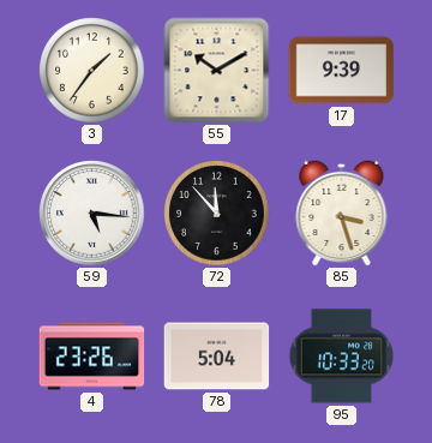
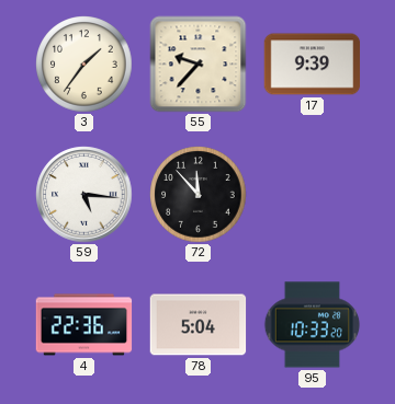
55: 10:10 -> 9:37
85: 3:27 -> none
4: 23:26 -> 22:36
